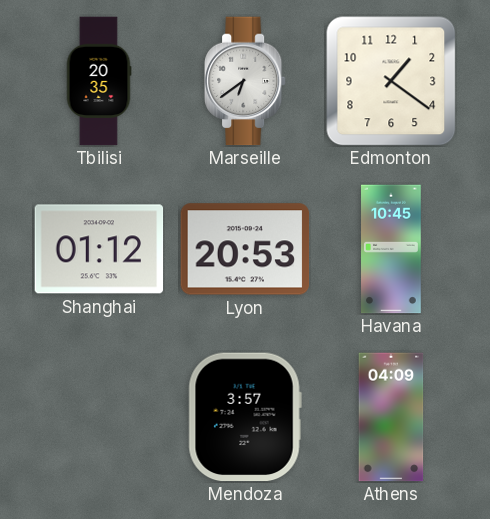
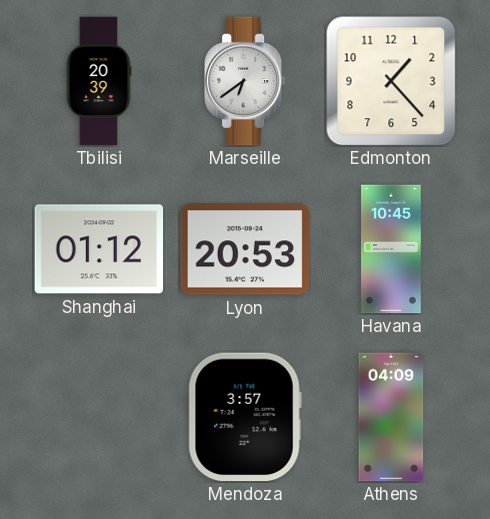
Tbilisi: 20:35 -> 20:39
Edmonton: 1:21 -> 1:23
